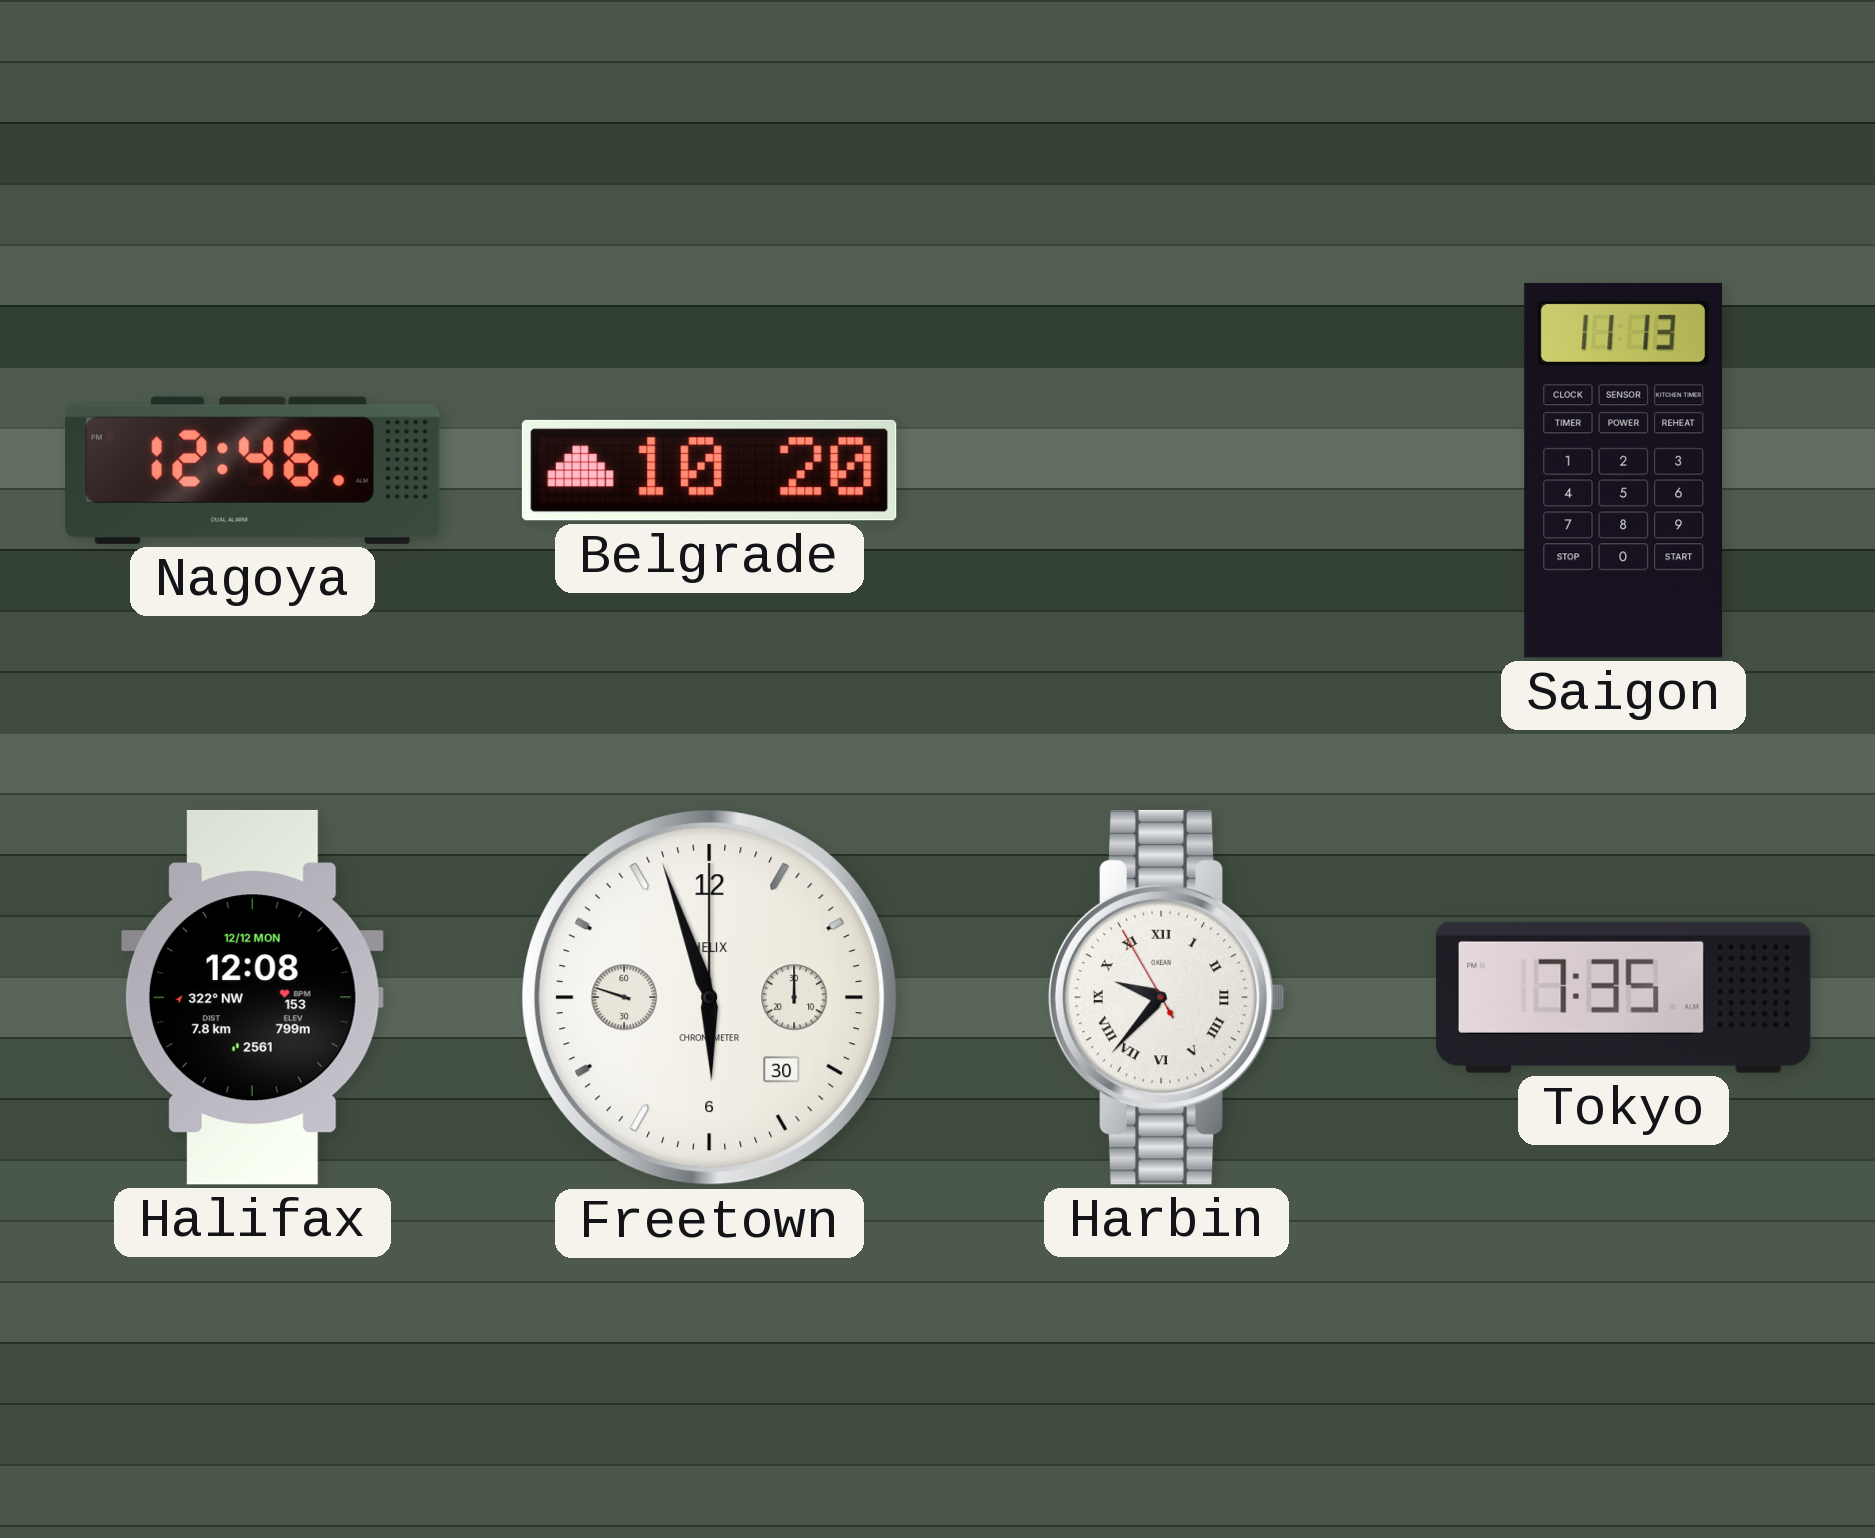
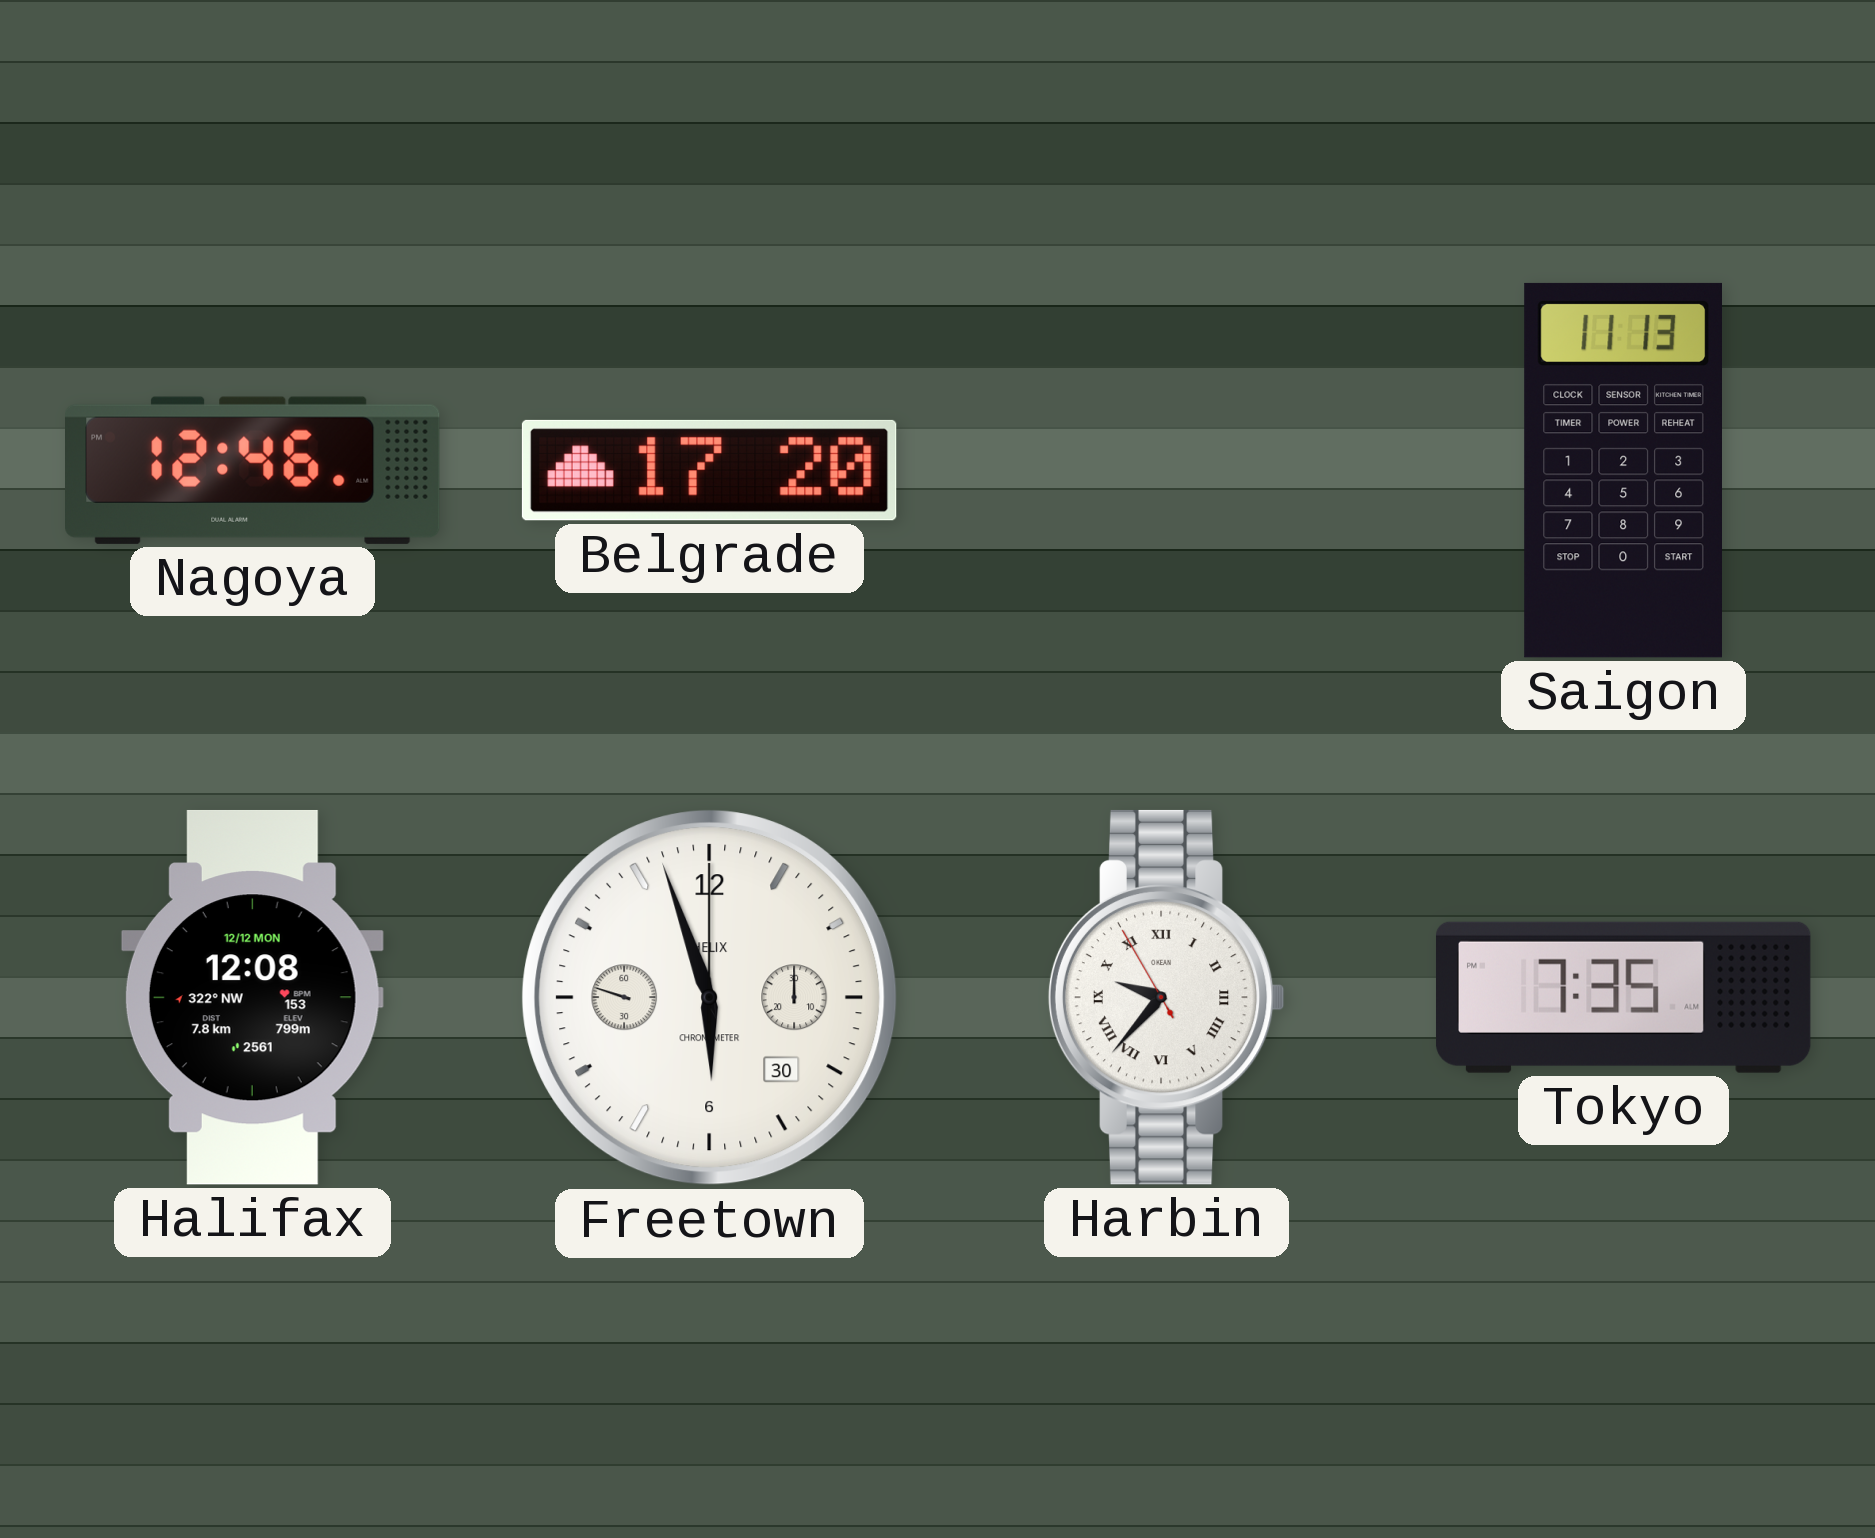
Belgrade: 10:20 -> 17:20
